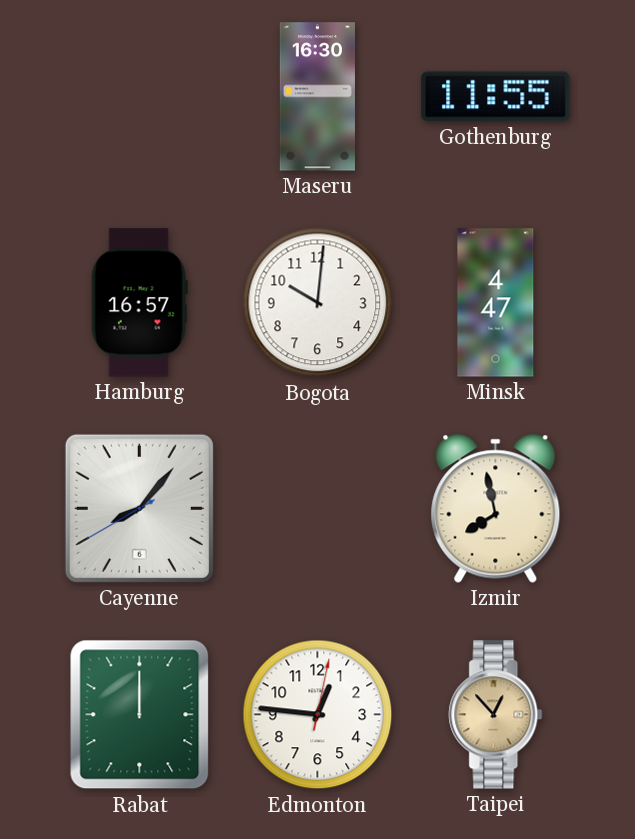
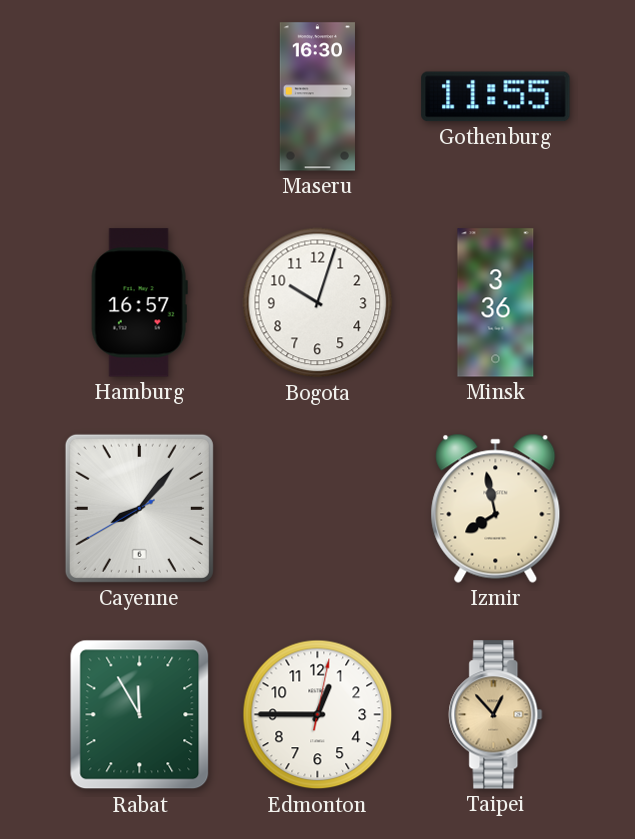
Bogota: 10:01 -> 10:03
Minsk: 4:47 -> 3:36
Rabat: 12:00 -> 11:55
Edmonton: 12:46 -> 12:45
